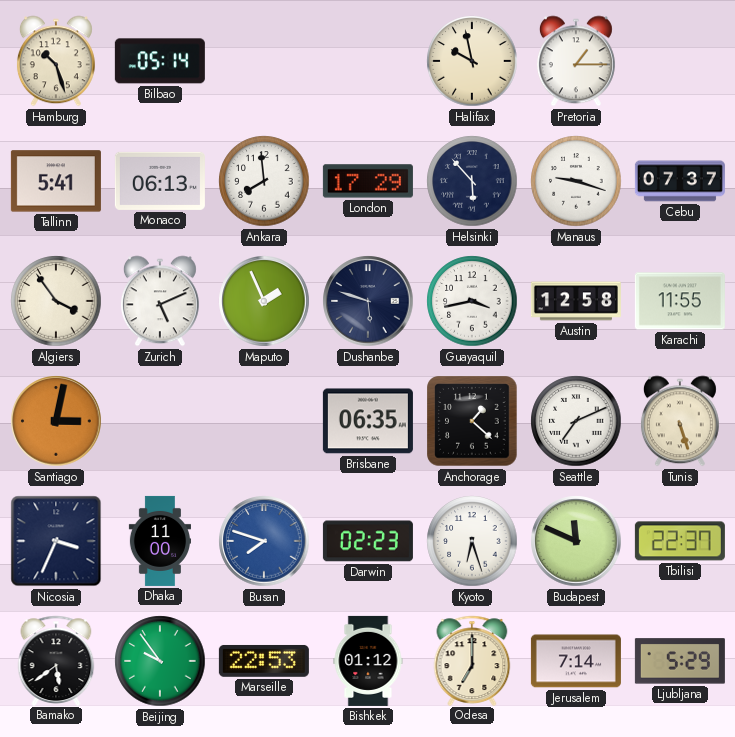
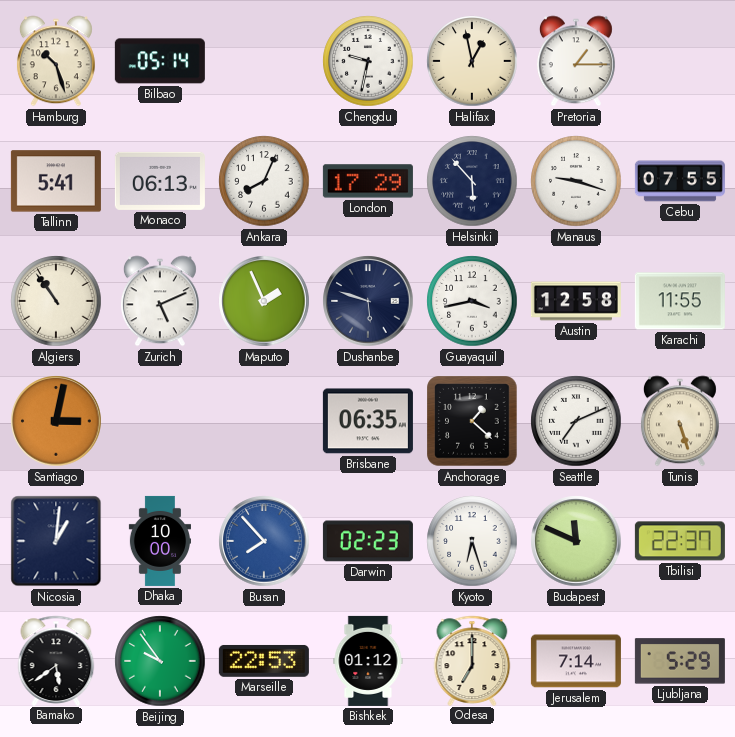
Chengdu: none -> 9:32
Halifax: 9:58 -> 12:58
Ankara: 7:59 -> 8:04
Cebu: 07:37 -> 07:55
Algiers: 3:54 -> 10:54
Nicosia: 3:34 -> 1:01
Dhaka: 11:00 -> 10:00
Busan: 7:48 -> 7:53
